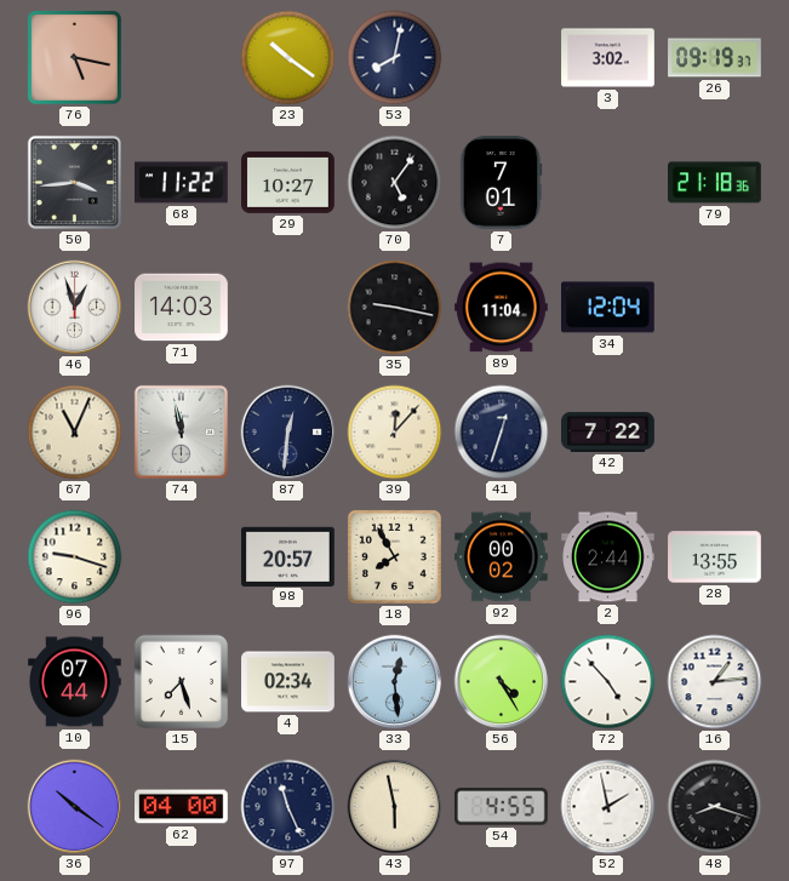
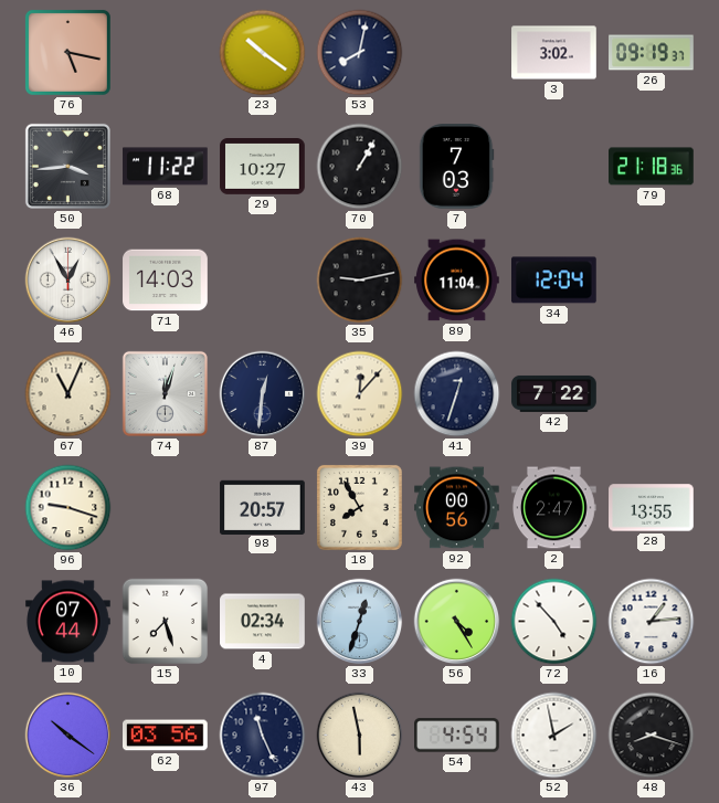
70: 5:06 -> 1:05
7: 7:01 -> 7:03
46: 12:57 -> 12:55
35: 9:17 -> 9:13
74: 11:58 -> 12:03
92: 00:02 -> 00:56
2: 2:44 -> 2:47
33: 12:29 -> 12:33
62: 04:00 -> 03:56
54: 4:55 -> 4:54
